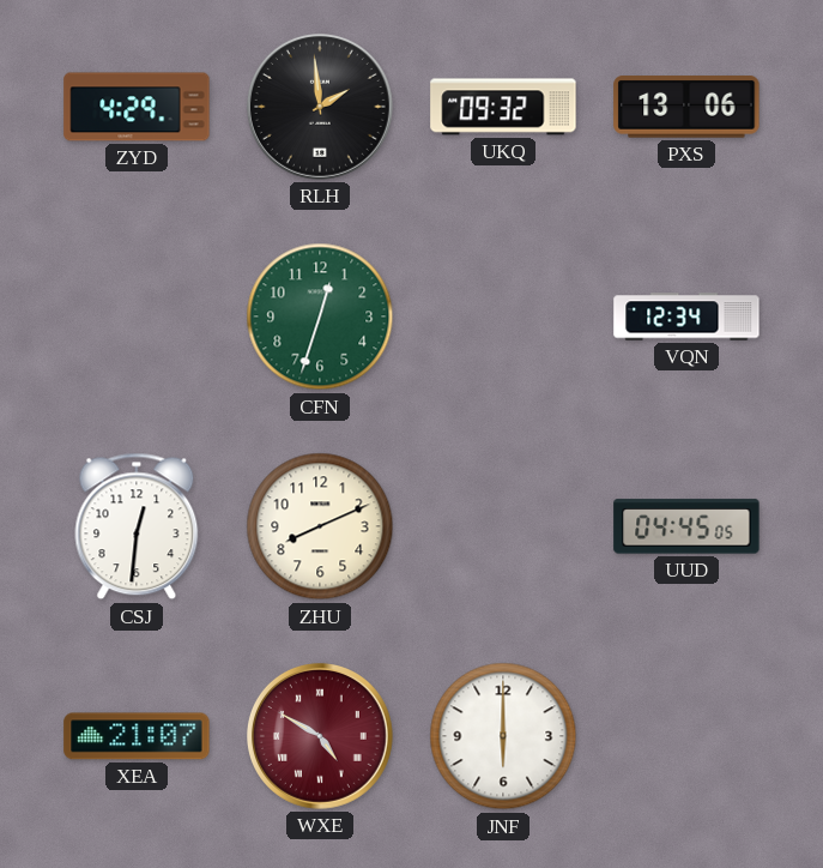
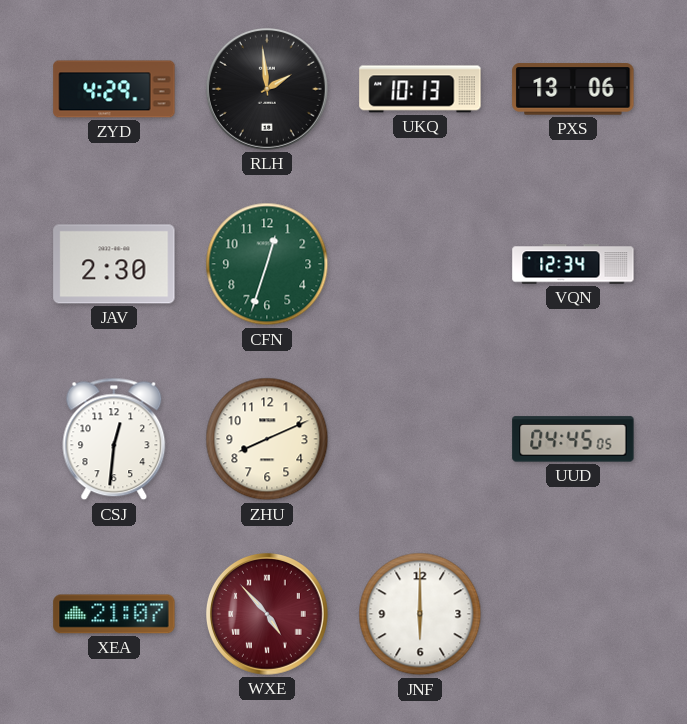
UKQ: 09:32 -> 10:13
JAV: none -> 2:30
WXE: 4:50 -> 4:53
